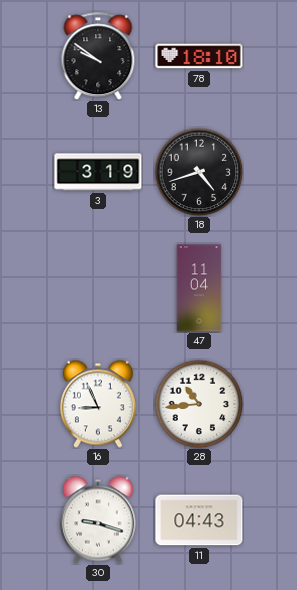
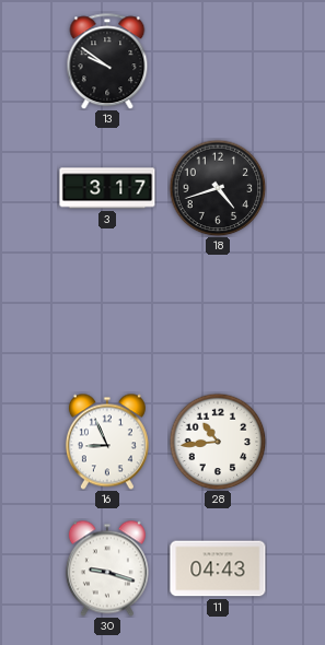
78: 18:10 -> none
3: 3:19 -> 3:17
47: 11:04 -> none
